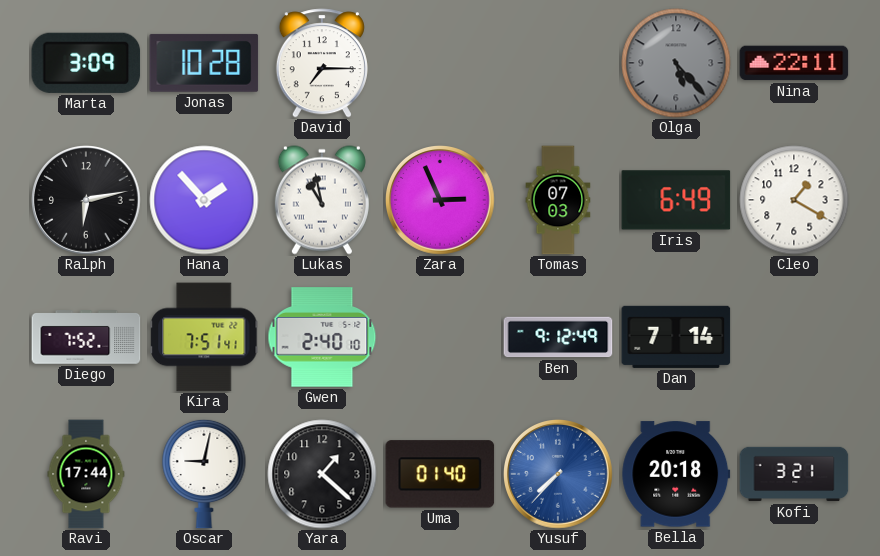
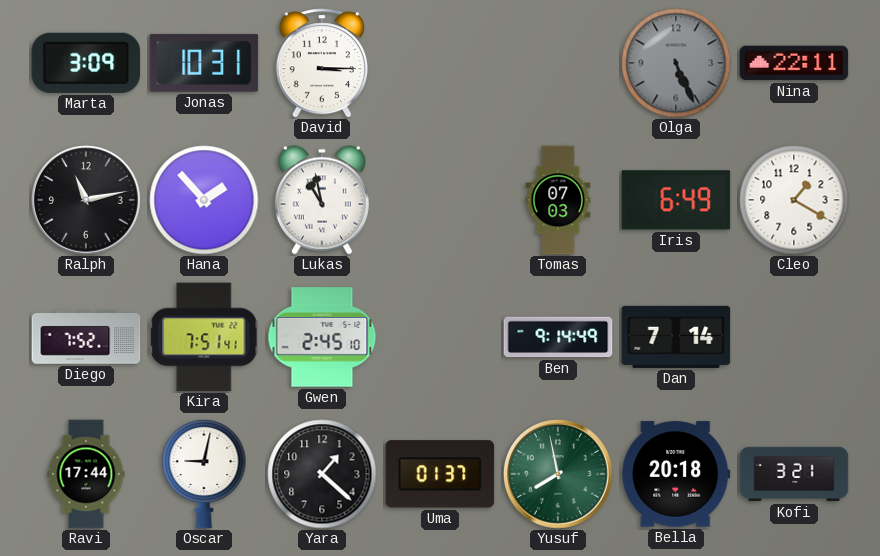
Jonas: 10:28 -> 10:31
David: 7:15 -> 3:15
Olga: 5:23 -> 5:26
Ralph: 6:13 -> 11:13
Zara: 2:56 -> none
Gwen: 2:40 -> 2:45
Ben: 9:12 -> 9:14
Uma: 01:40 -> 01:37
Yusuf: 7:37 -> 7:58
Yusuf dial: blue -> green
